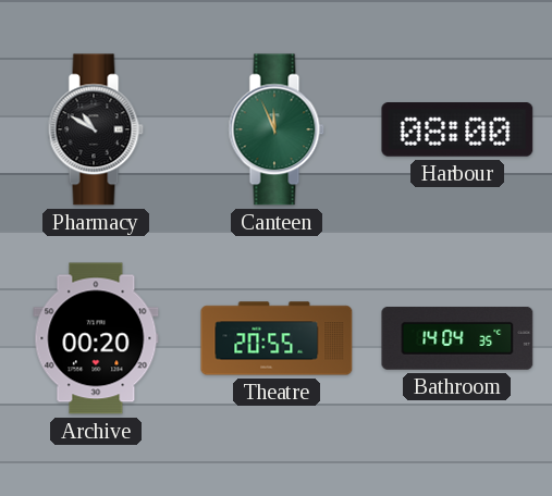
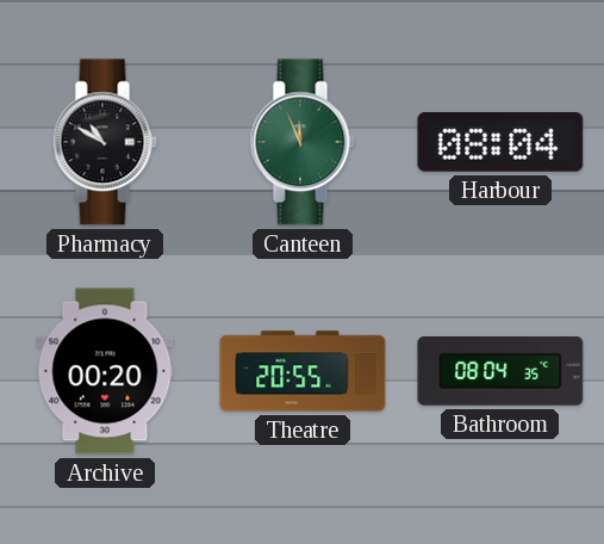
Harbour: 08:00 -> 08:04
Bathroom: 14:04 -> 08:04
